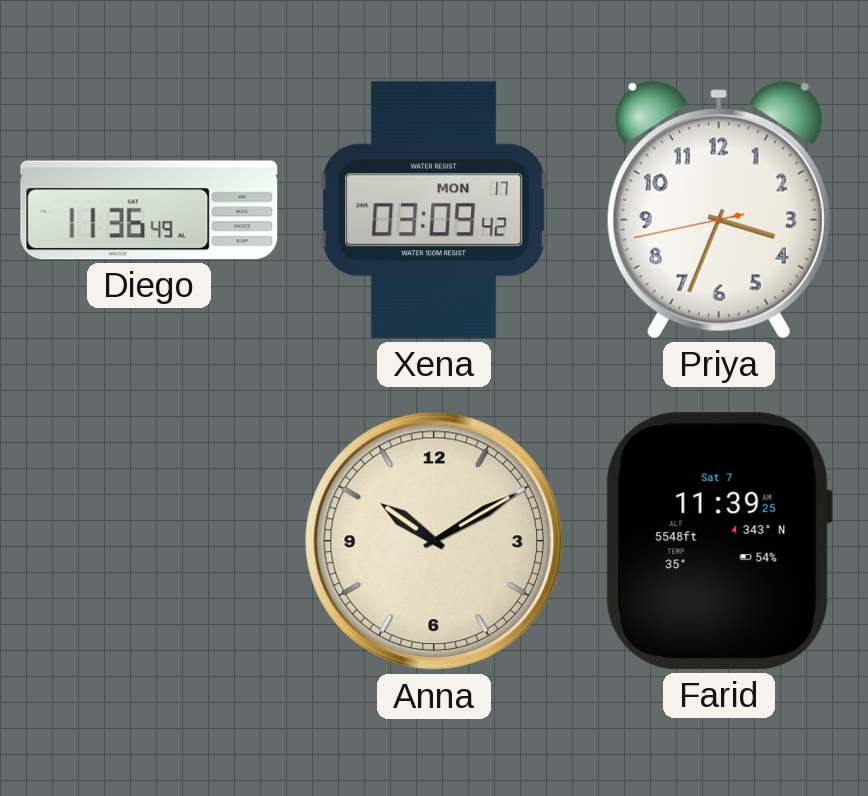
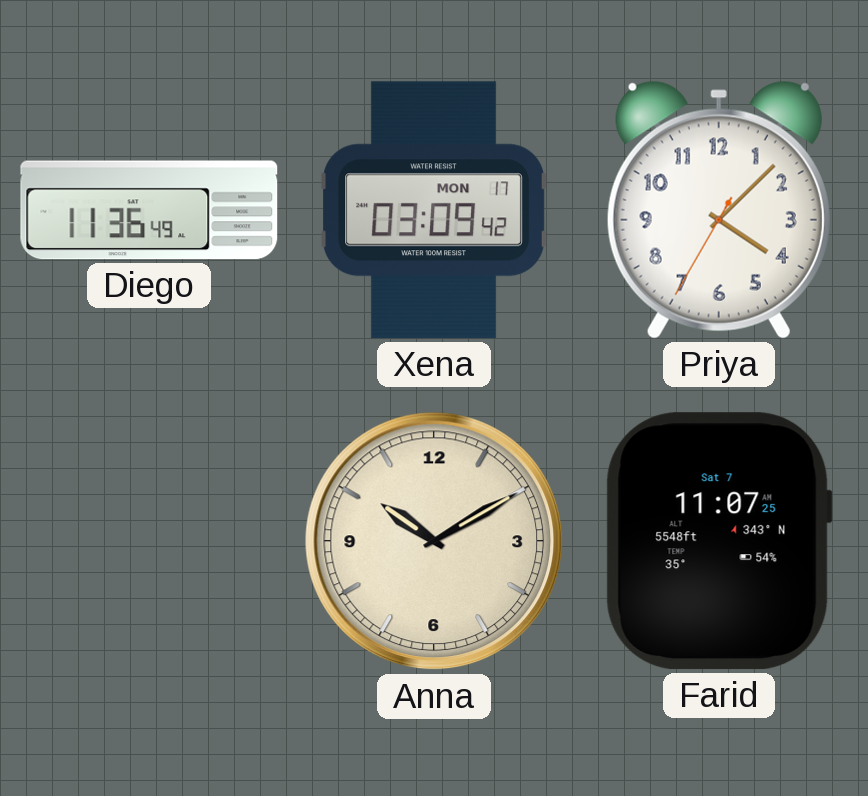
Priya: 3:33 -> 4:07
Farid: 11:39 -> 11:07
